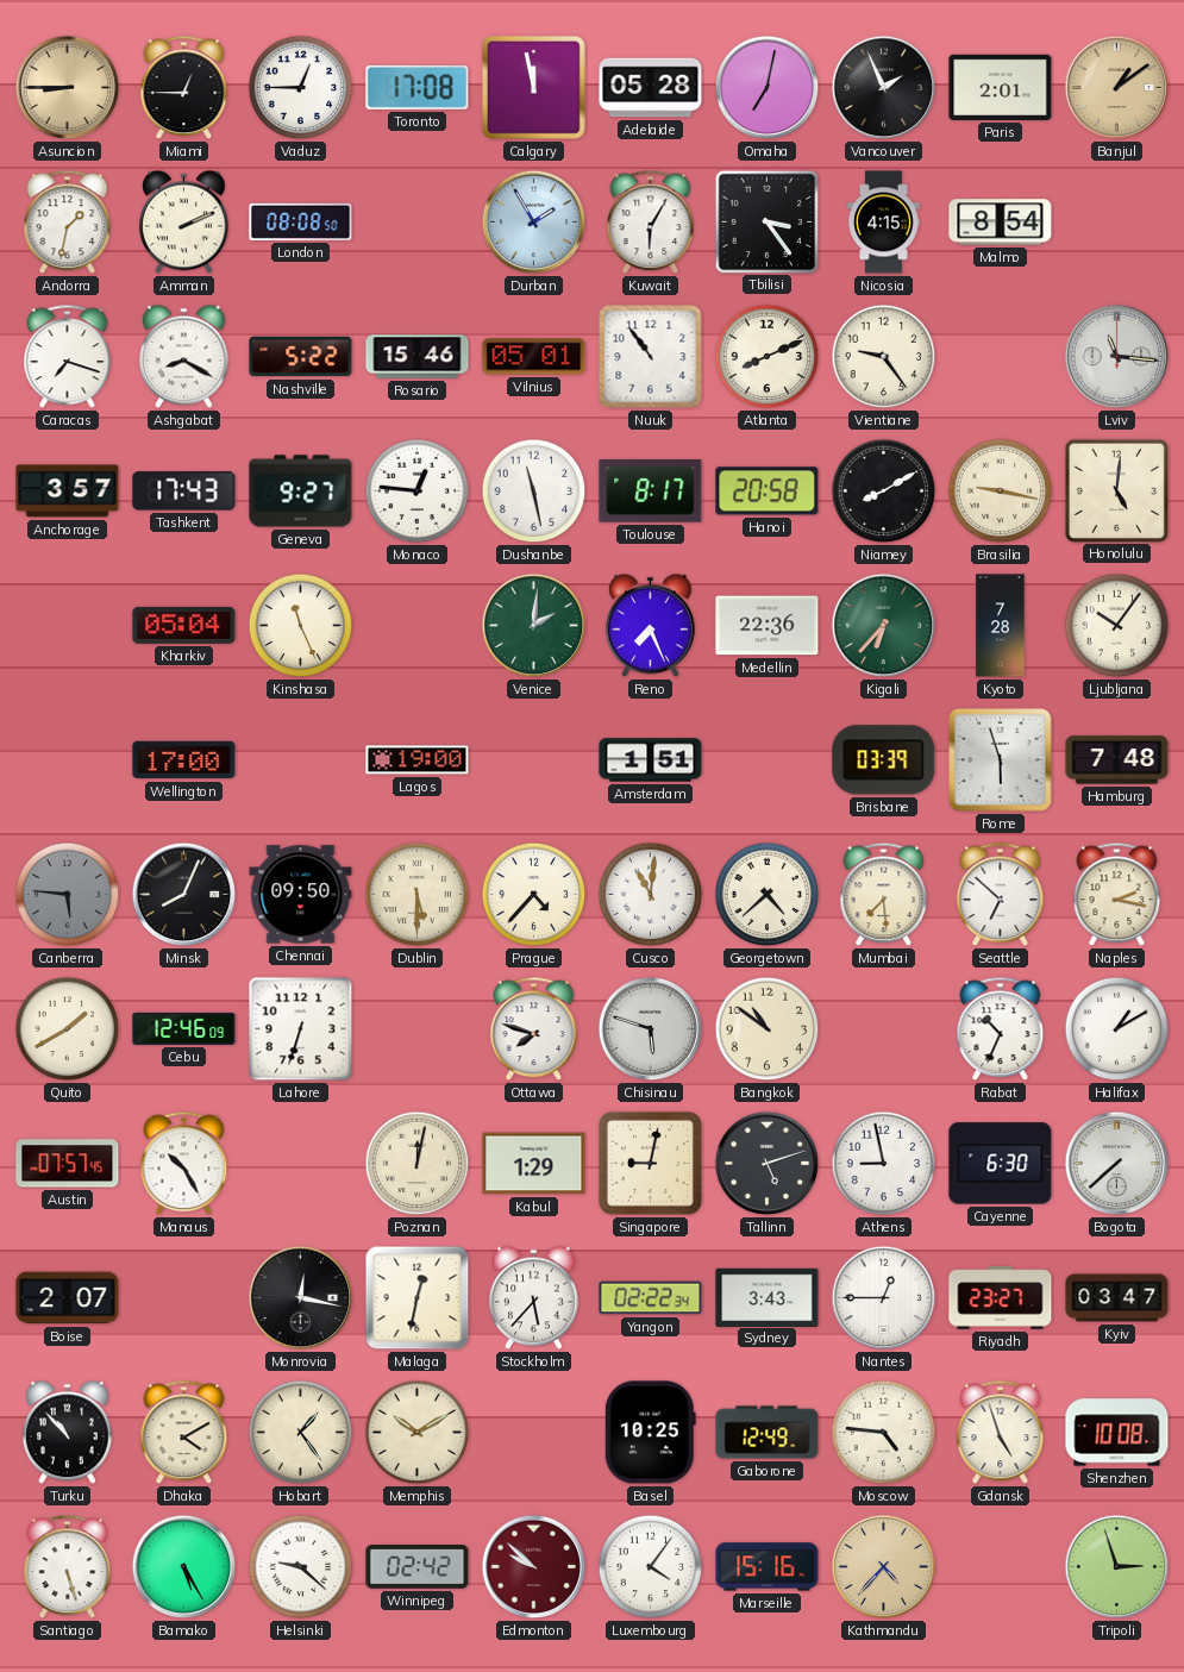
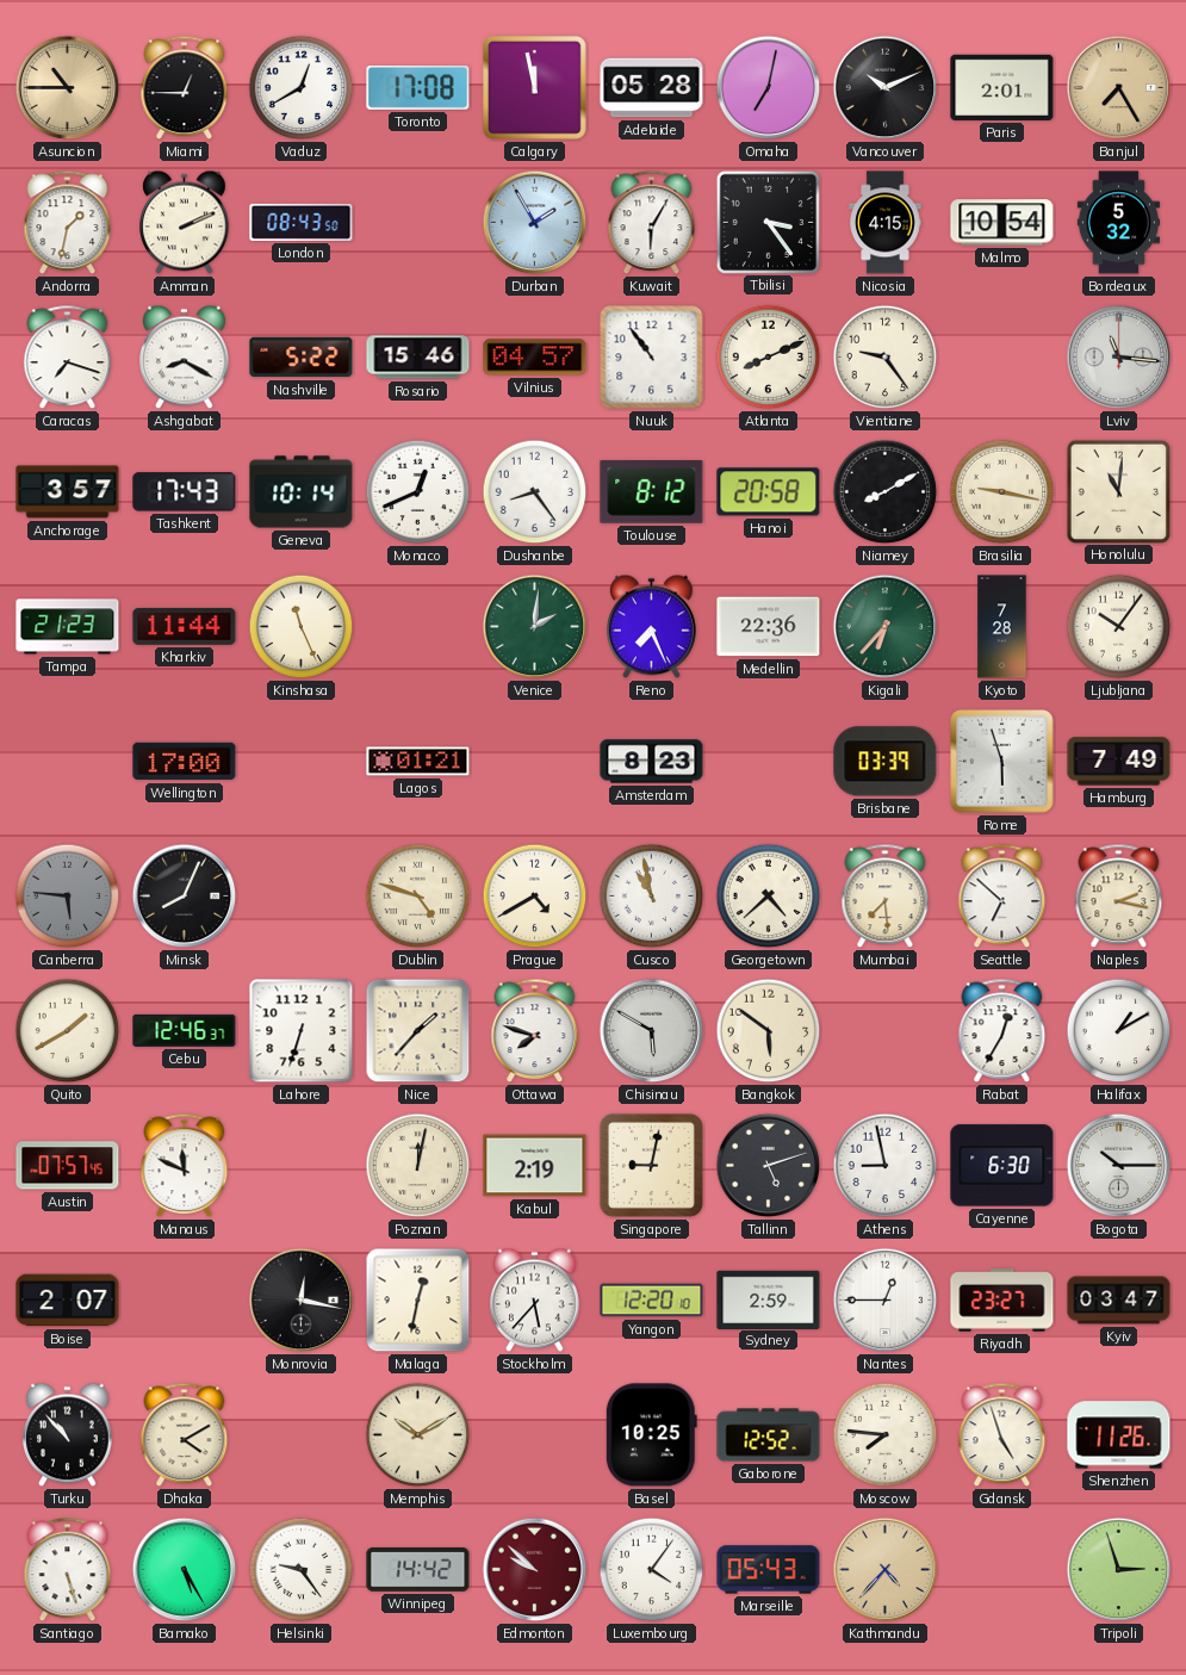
Asuncion: 8:45 -> 10:45
Vaduz: 12:45 -> 12:40
Vancouver: 1:56 -> 10:11
Banjul: 1:09 -> 7:25
London: 08:08 -> 08:43
Malmo: 8:54 -> 10:54
Bordeaux: none -> 5:32
Vilnius: 05:01 -> 04:57
Geneva: 9:27 -> 10:14
Monaco: 12:46 -> 12:41
Dushanbe: 11:28 -> 8:24
Toulouse: 8:17 -> 8:12
Honolulu: 5:01 -> 11:01
Tampa: none -> 21:23
Kharkiv: 05:04 -> 11:44
Lagos: 19:00 -> 01:21
Amsterdam: 1:51 -> 8:23
Hamburg: 7:48 -> 7:49
Chennai: 09:50 -> none
Dublin: 5:30 -> 4:48
Prague: 4:37 -> 4:40
Cusco: 11:01 -> 10:58
Cebu: 12:46:09 -> 12:46:37
Nice: none -> 1:37
Chisinau: 5:48 -> 5:50
Bangkok: 10:51 -> 5:51
Rabat: 10:34 -> 12:35
Manaus: 10:25 -> 11:49
Kabul: 1:29 -> 2:19
Bogota: 7:38 -> 10:15
Yangon: 02:22 -> 12:20
Sydney: 3:43 -> 2:59
Hobart: 1:24 -> none
Gaborone: 12:49 -> 12:52
Moscow: 4:46 -> 7:46
Shenzhen: 10:08 -> 11:26
Helsinki: 9:22 -> 9:24
Winnipeg: 02:42 -> 14:42
Marseille: 15:16 -> 05:43
